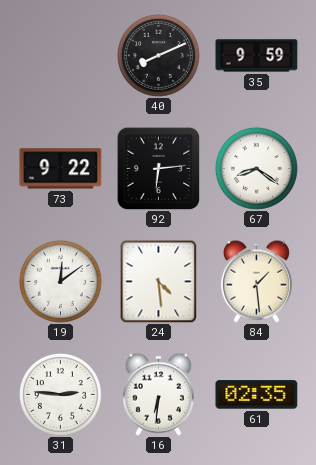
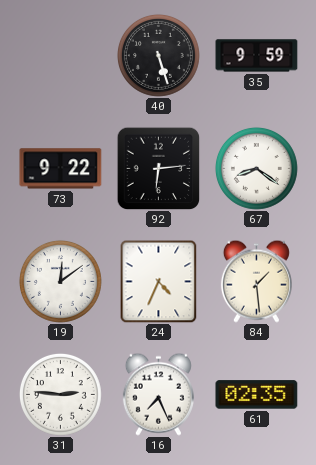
40: 8:11 -> 5:27
24: 4:29 -> 4:34
16: 6:31 -> 7:26
